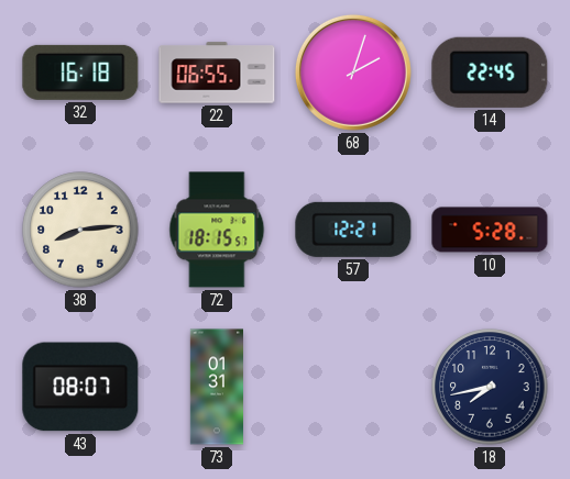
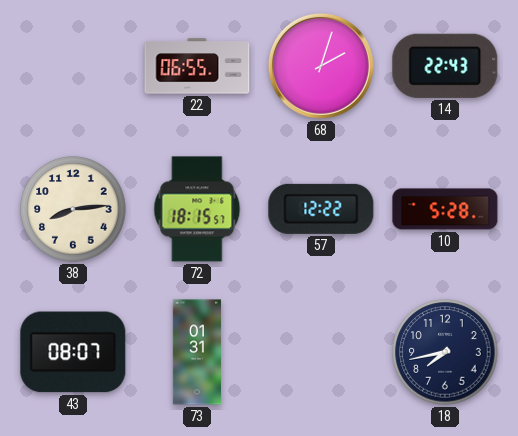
32: 16:18 -> none
14: 22:45 -> 22:43
57: 12:21 -> 12:22
